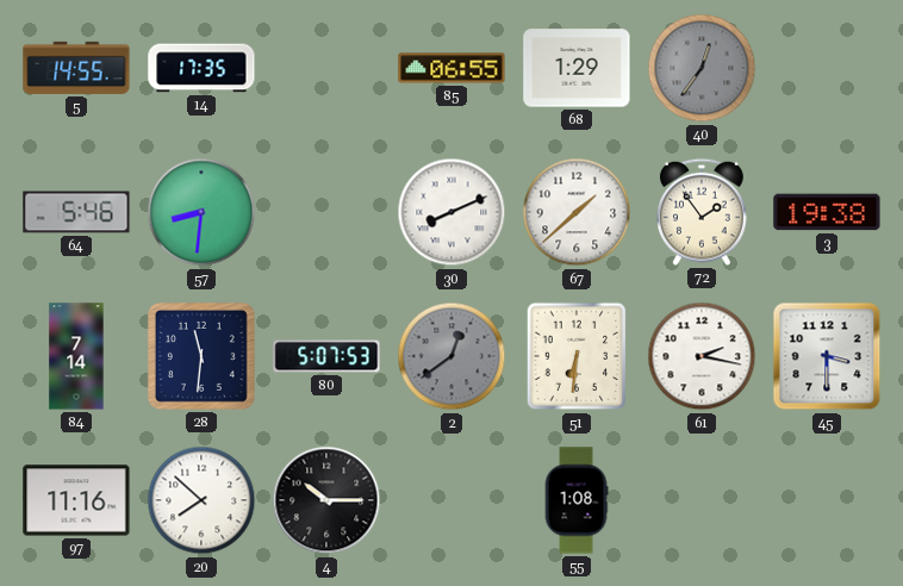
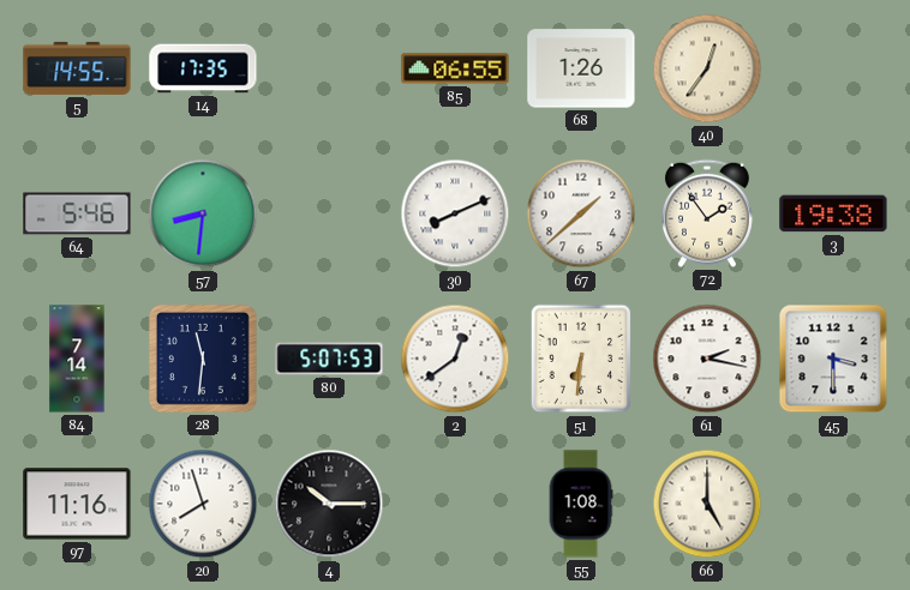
68: 1:29 -> 1:26
40 dial: grey -> cream
2 dial: grey -> white
20: 7:52 -> 7:57
66: none -> 5:00
